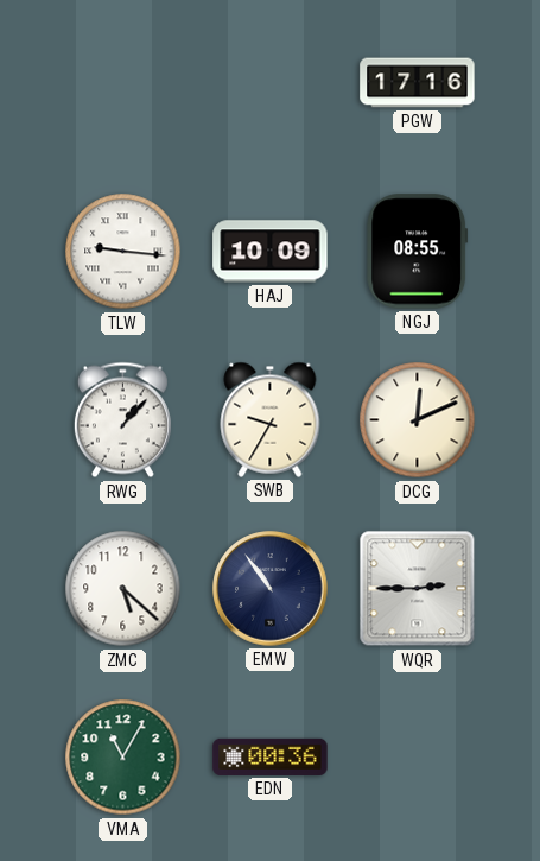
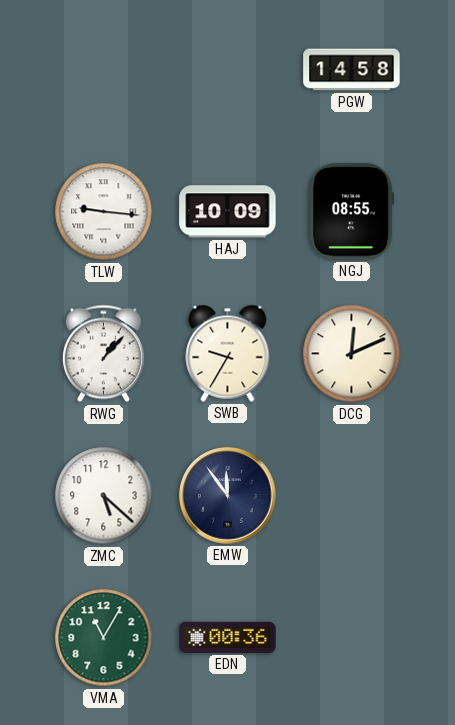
PGW: 17:16 -> 14:58
EMW: 10:54 -> 11:54
WQR: 2:45 -> none
